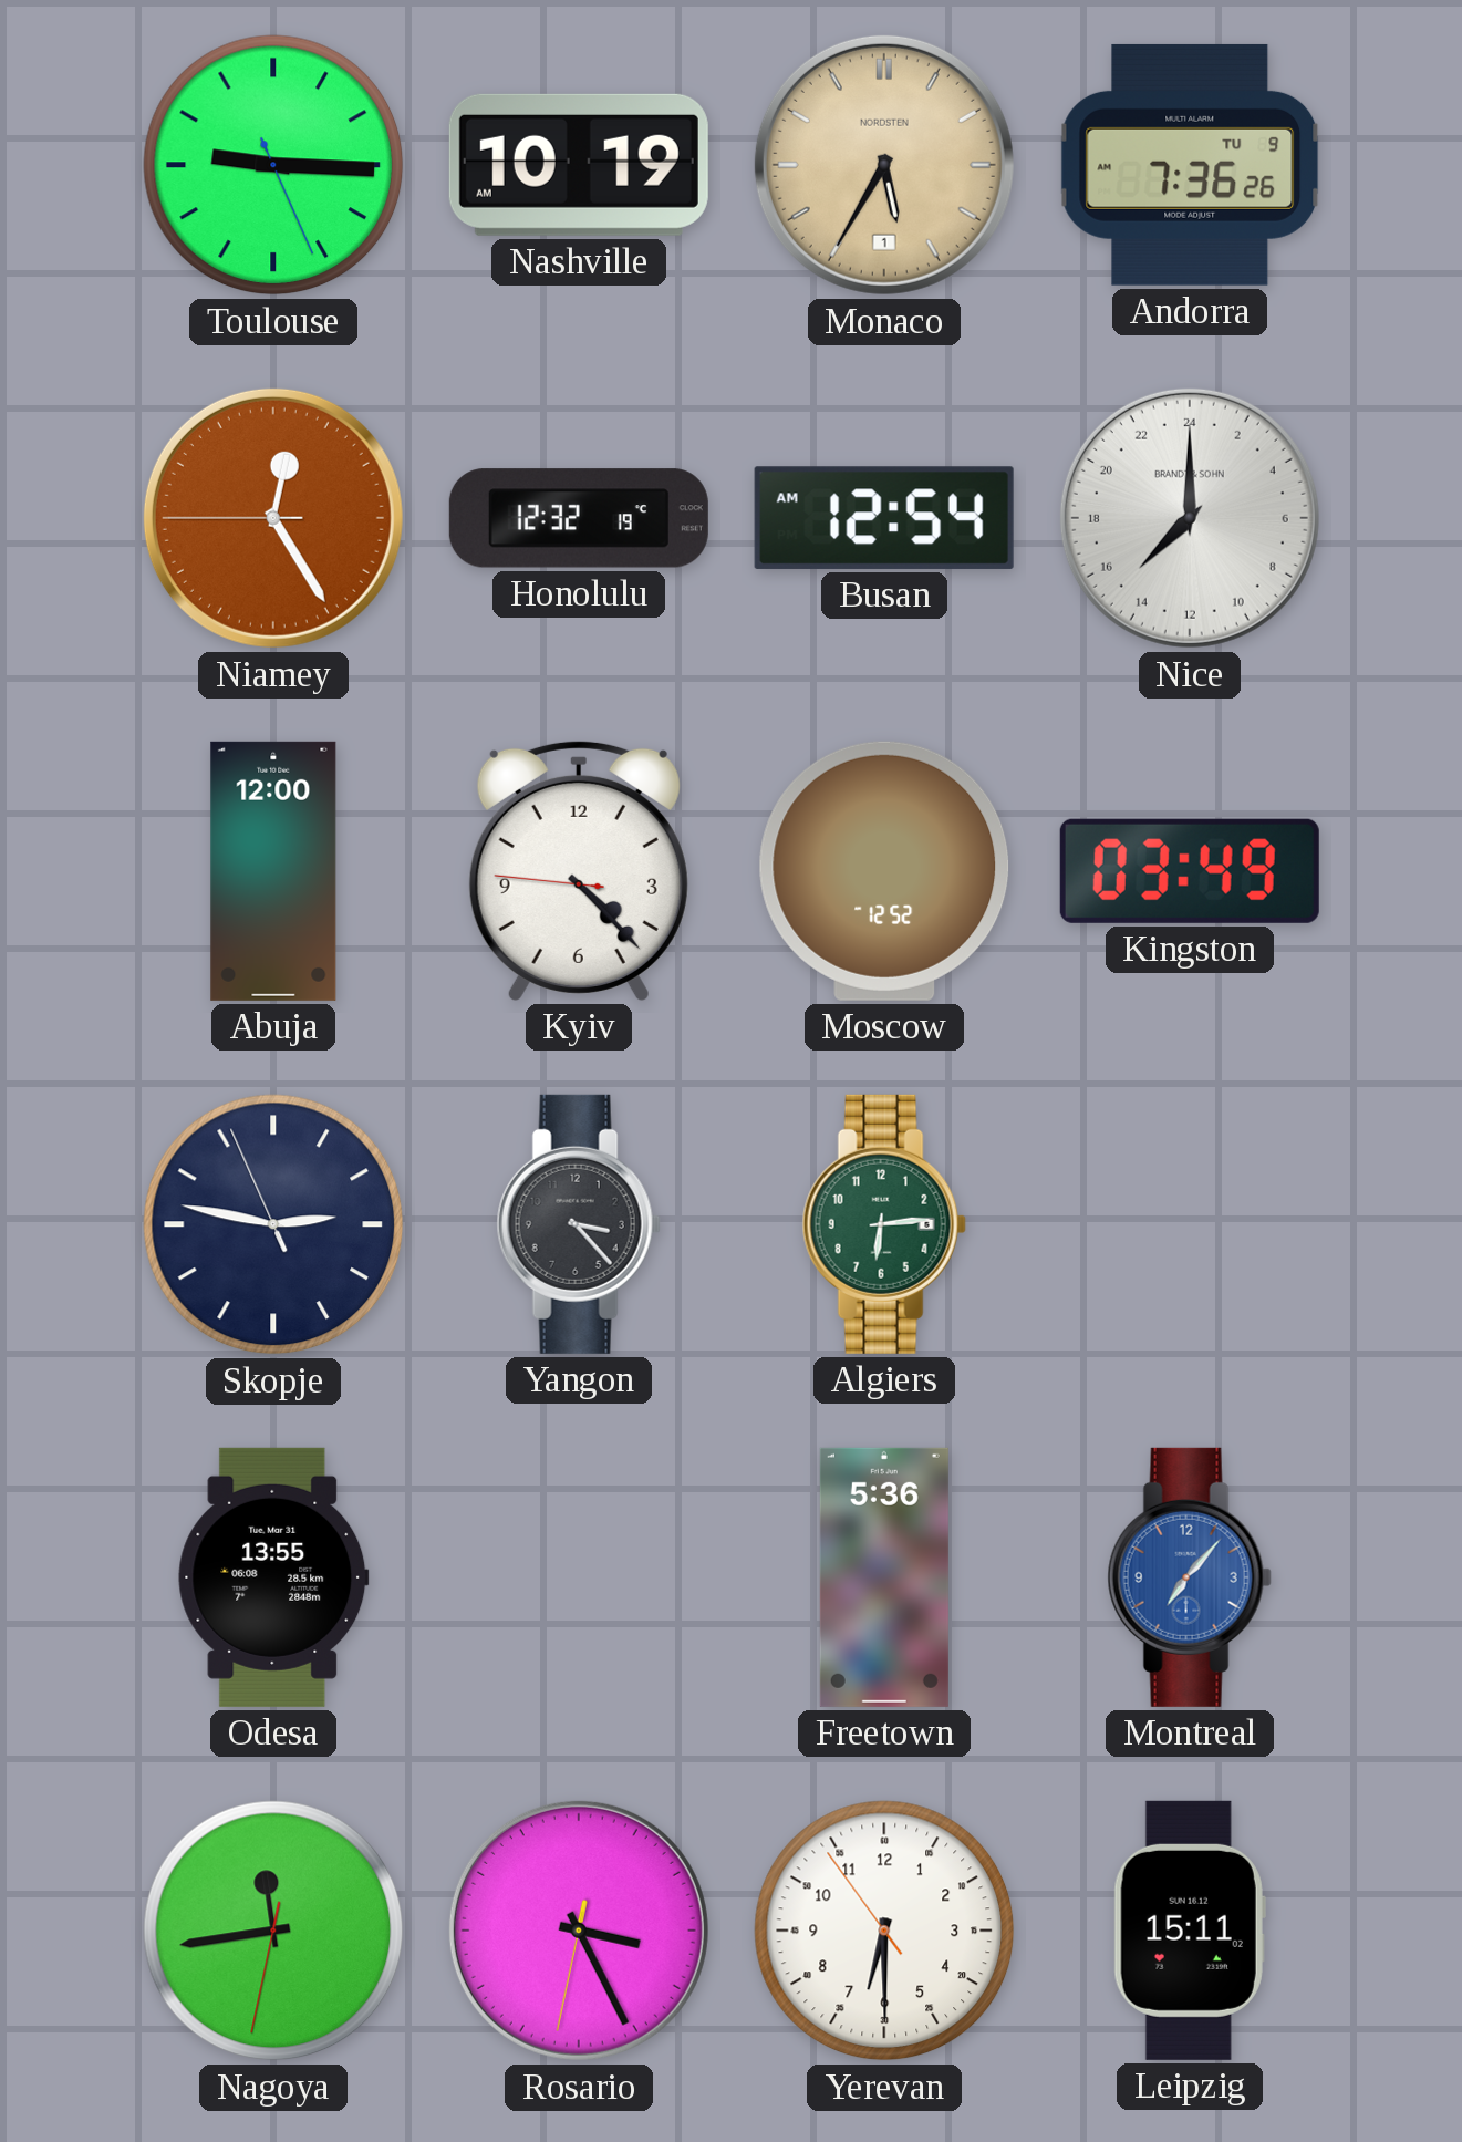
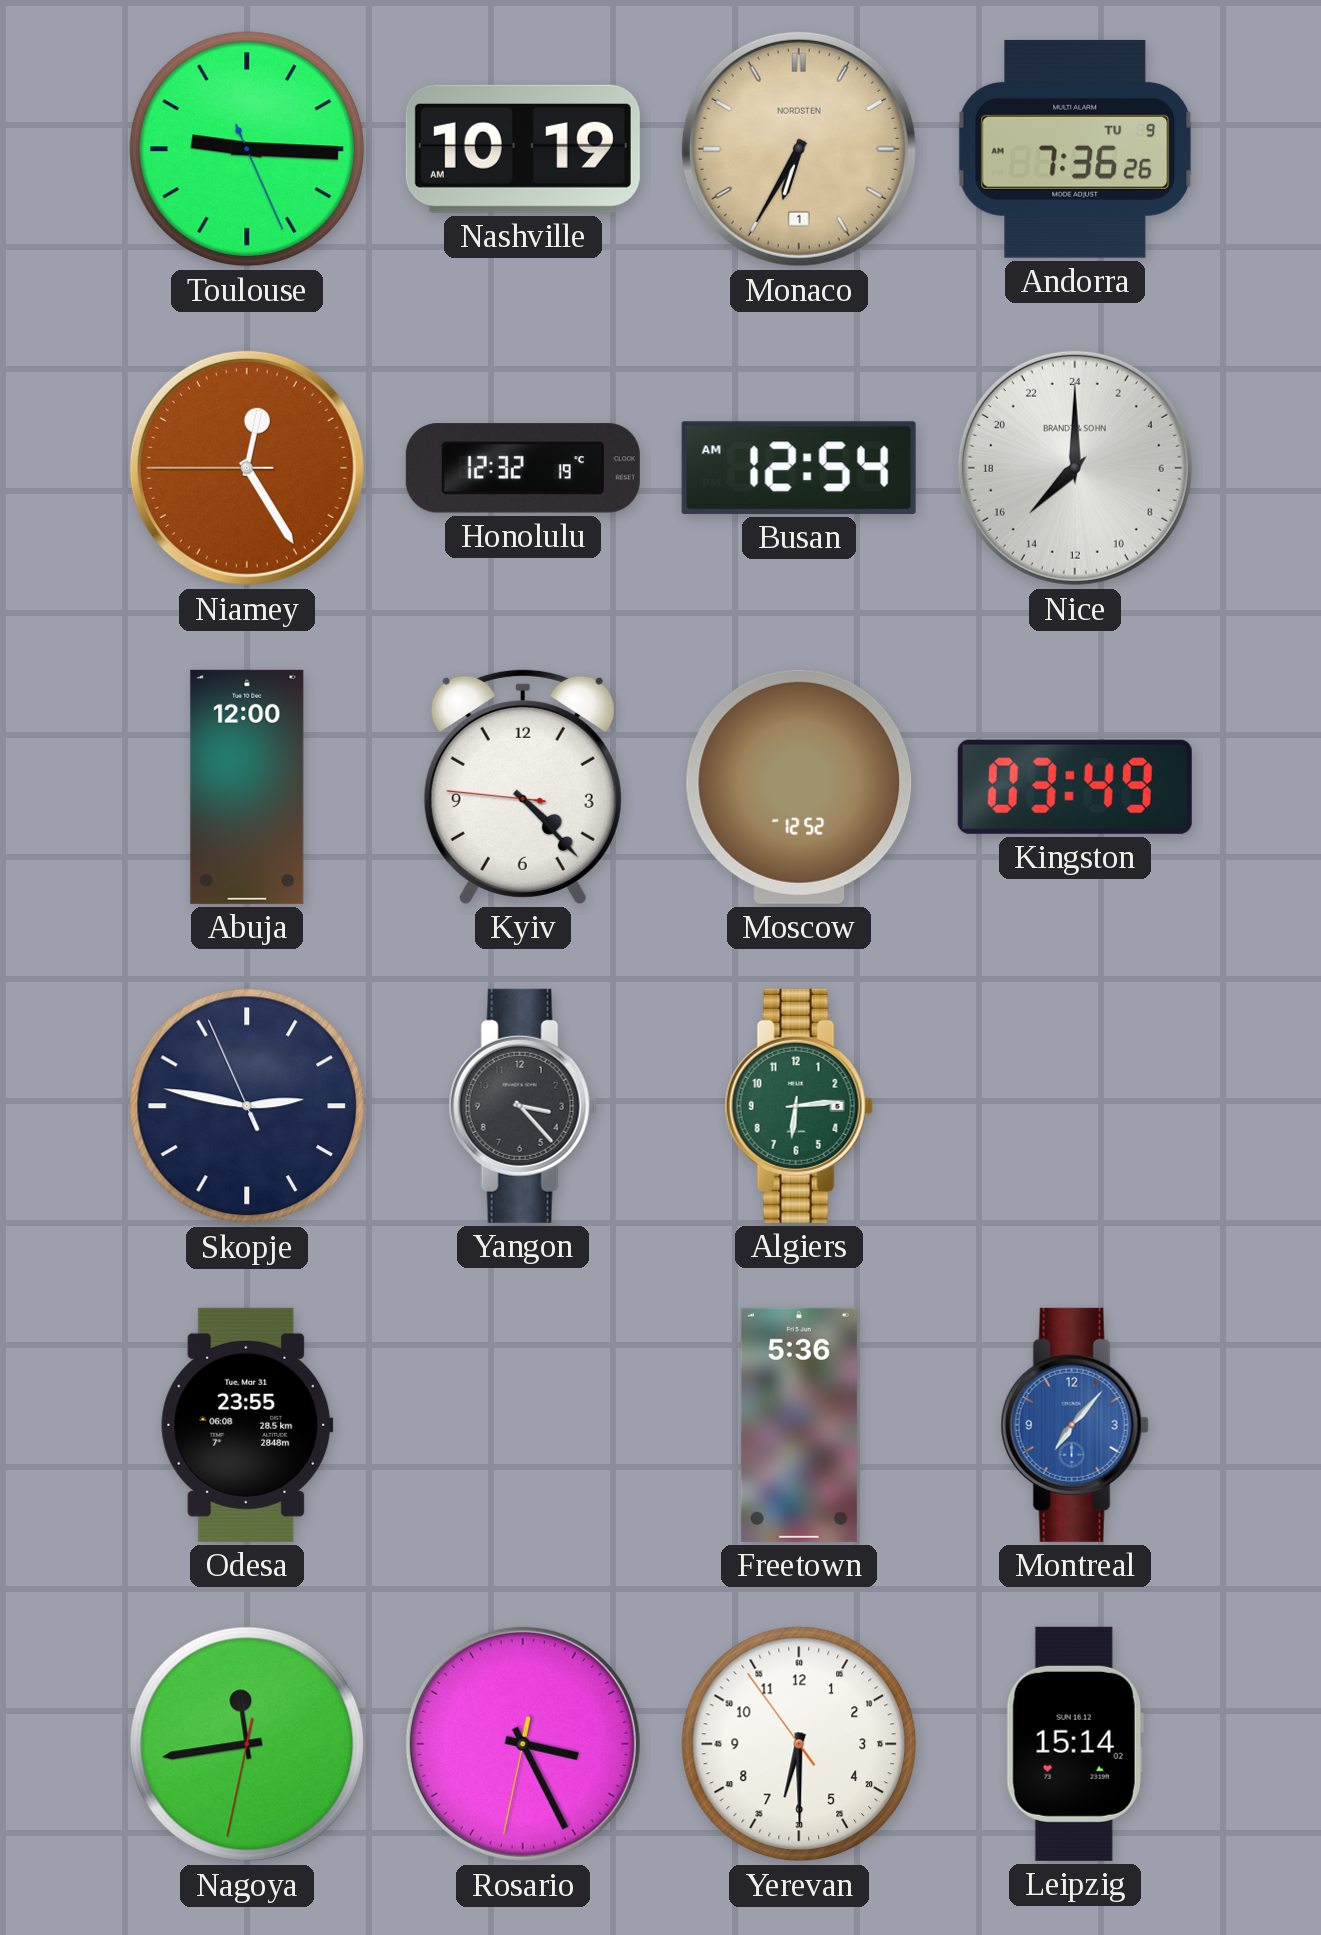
Monaco: 5:35 -> 6:35
Odesa: 13:55 -> 23:55
Leipzig: 15:11 -> 15:14
